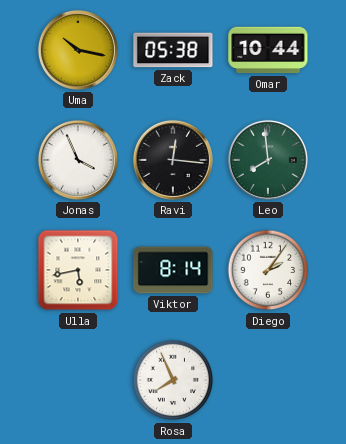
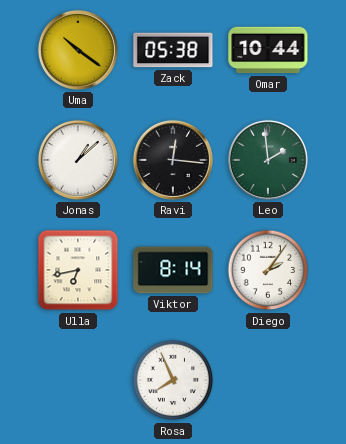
Uma: 10:17 -> 10:21
Jonas: 3:56 -> 1:08
Leo: 7:59 -> 1:59
Ulla: 5:43 -> 6:43
